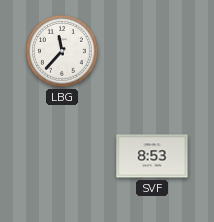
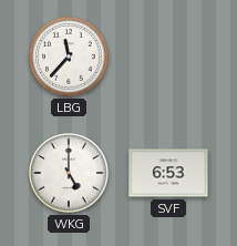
WKG: none -> 5:00
SVF: 8:53 -> 6:53
